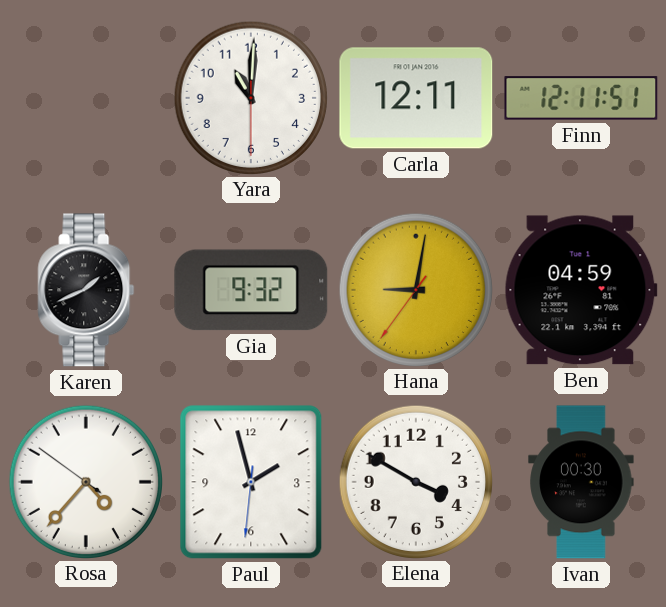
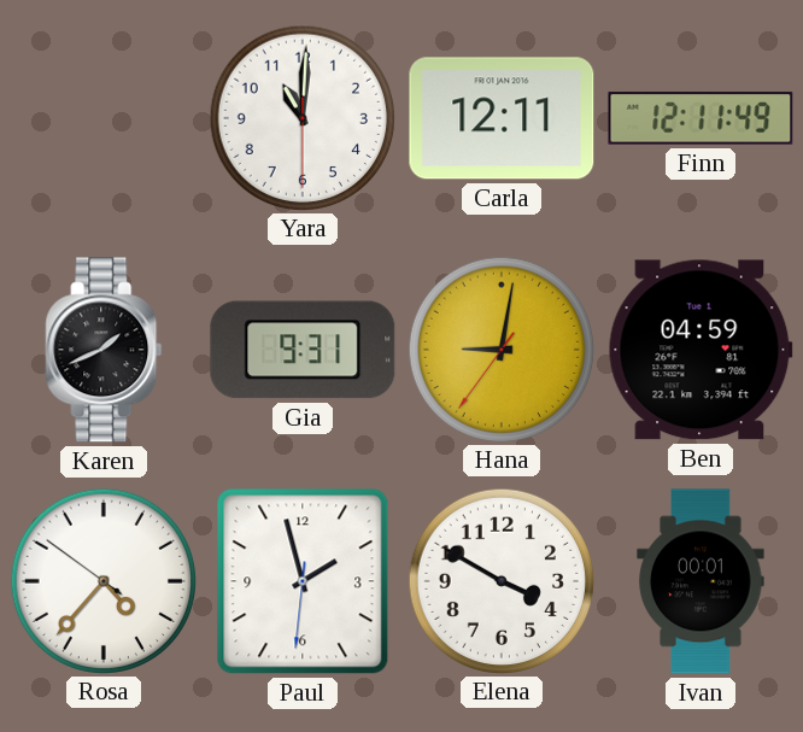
Finn: 12:11:51 -> 12:11:49
Gia: 9:32 -> 9:31
Ivan: 00:30 -> 00:01
